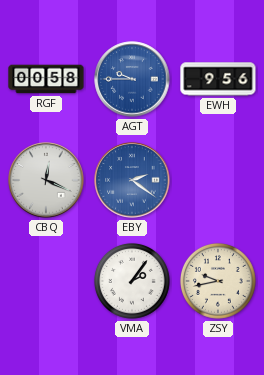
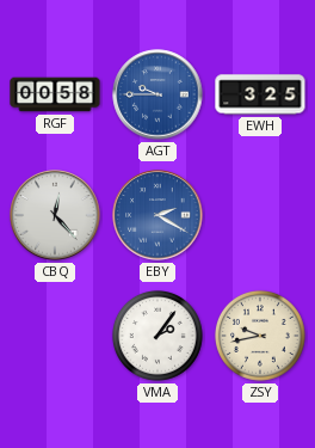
EWH: 9:56 -> 3:25
CBQ: 12:19 -> 12:23
EBY: 2:21 -> 2:20
